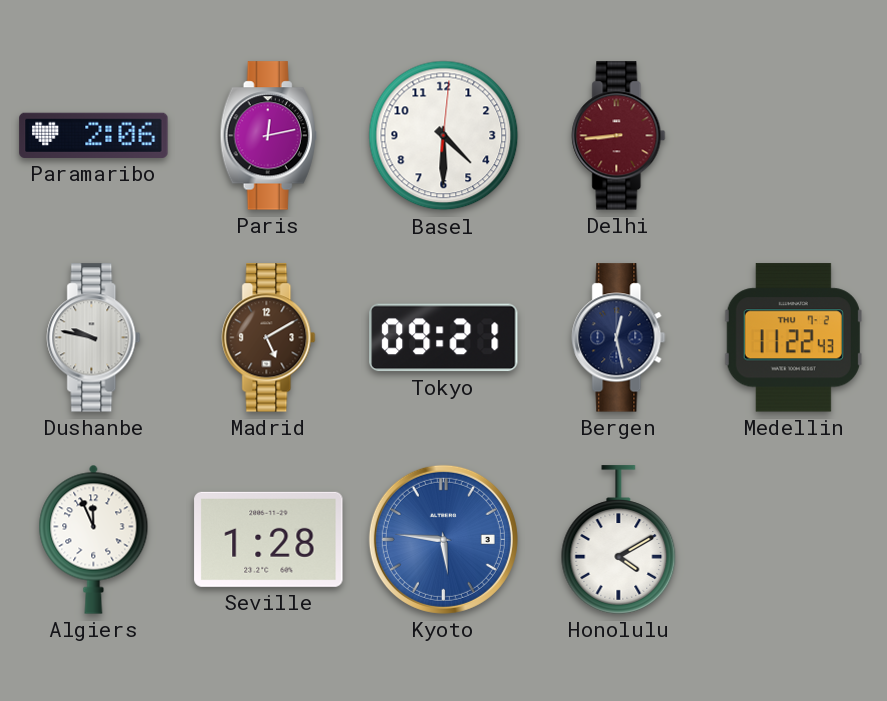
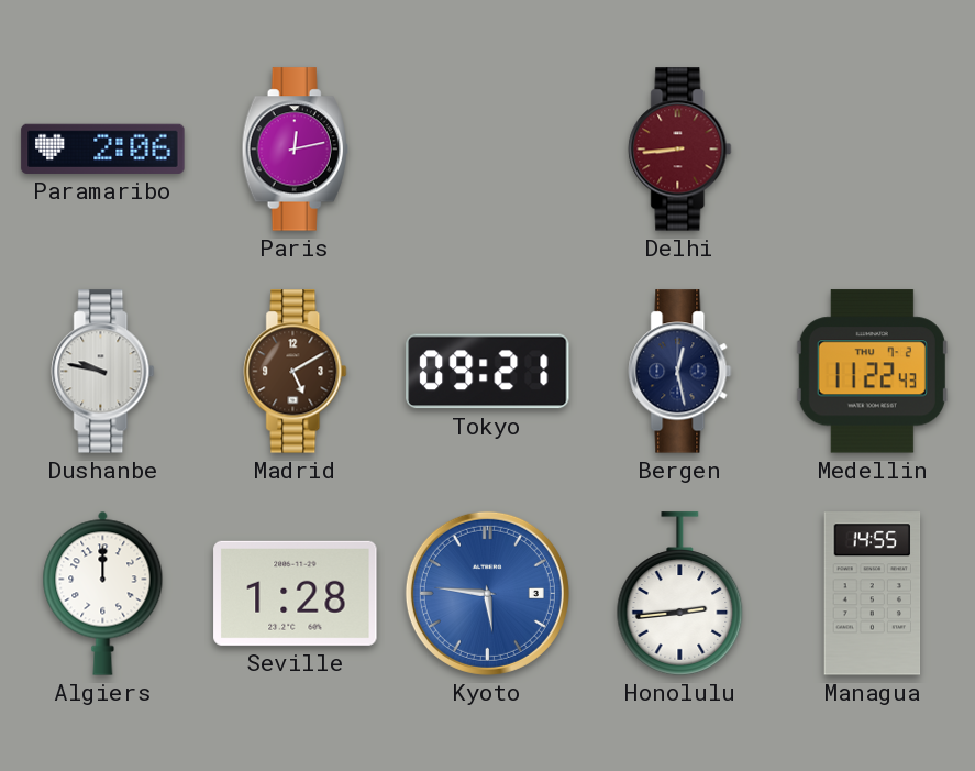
Basel: 4:30 -> none
Algiers: 11:56 -> 12:00
Honolulu: 4:10 -> 2:44
Managua: none -> 14:55
